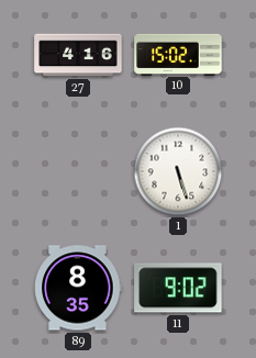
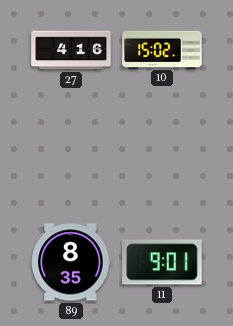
1: 5:27 -> none
11: 9:02 -> 9:01
